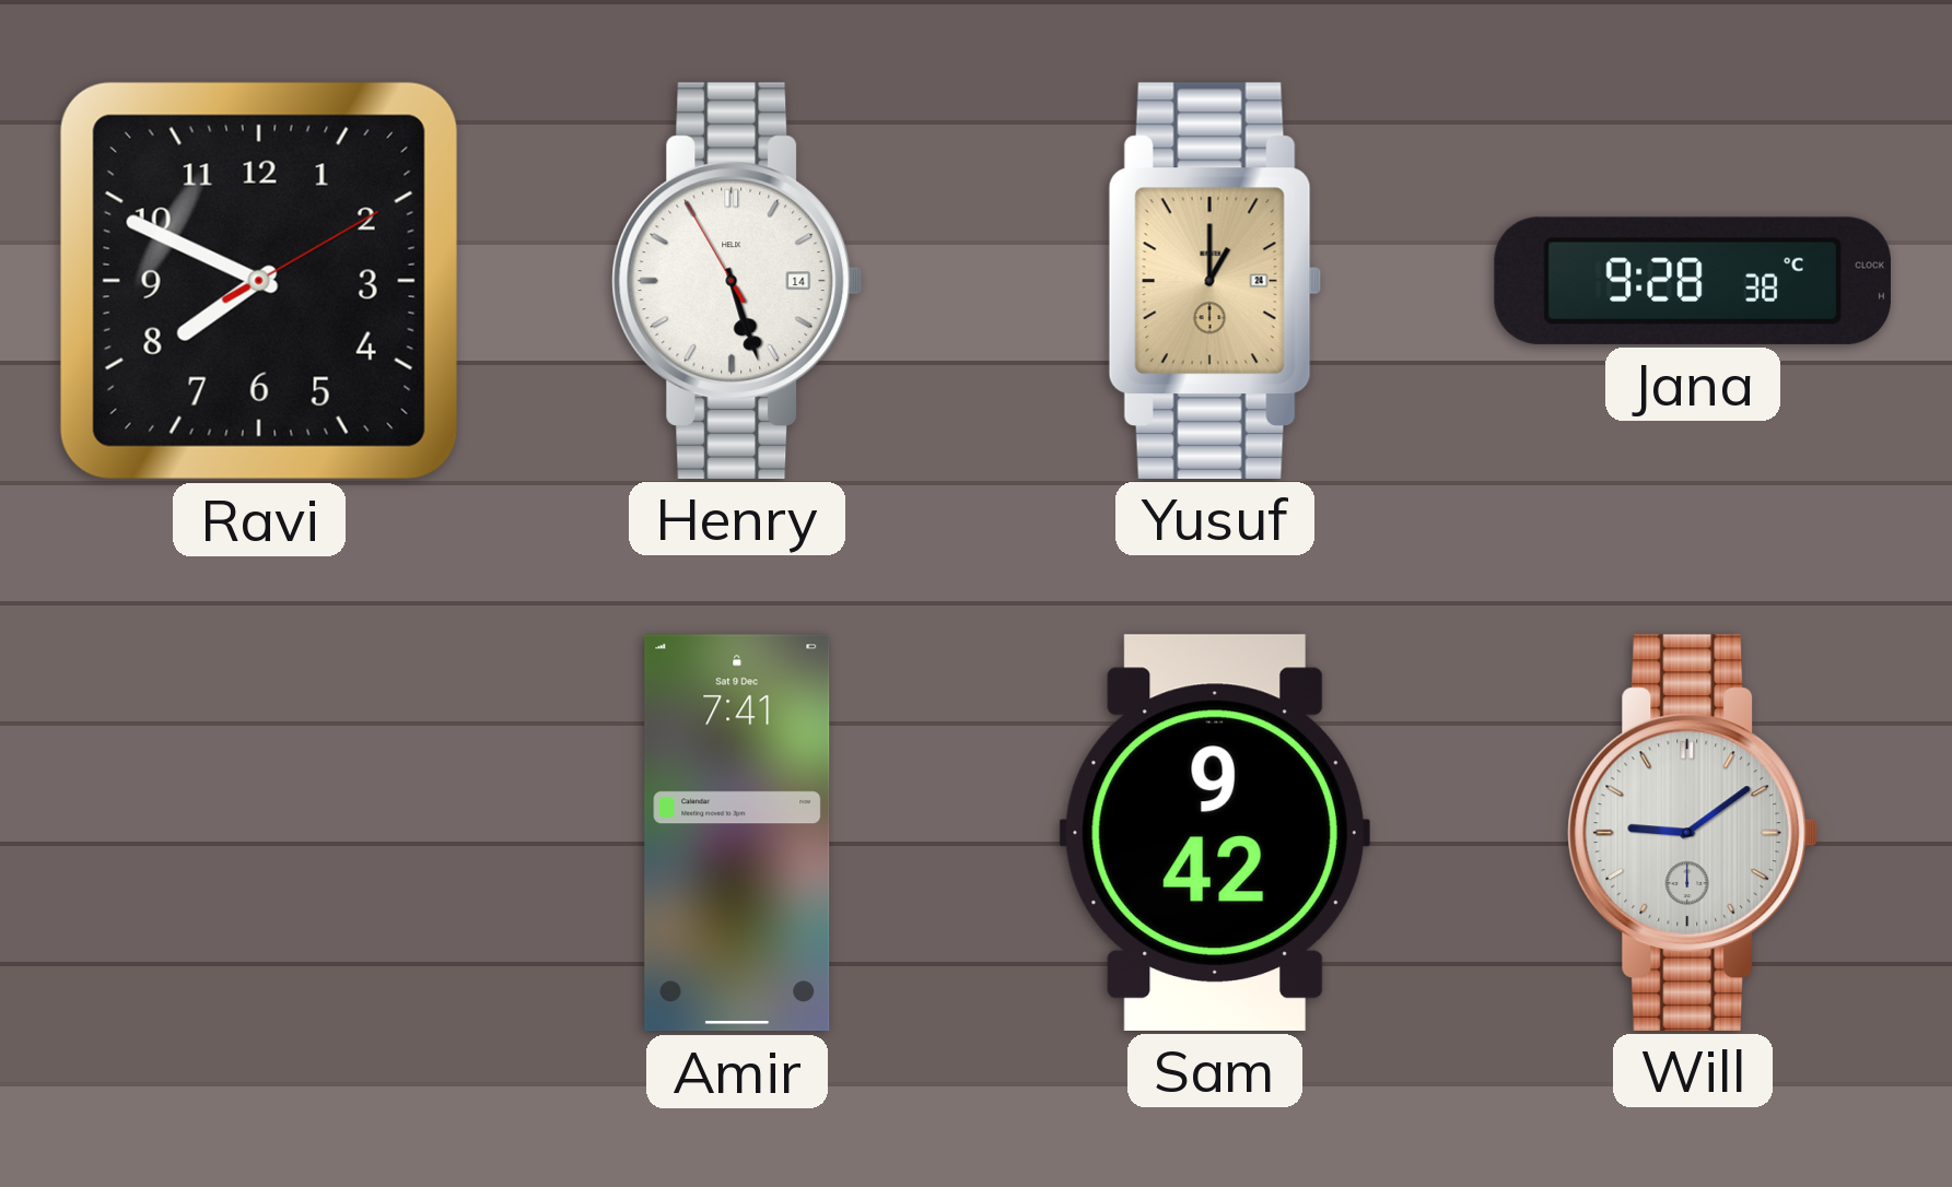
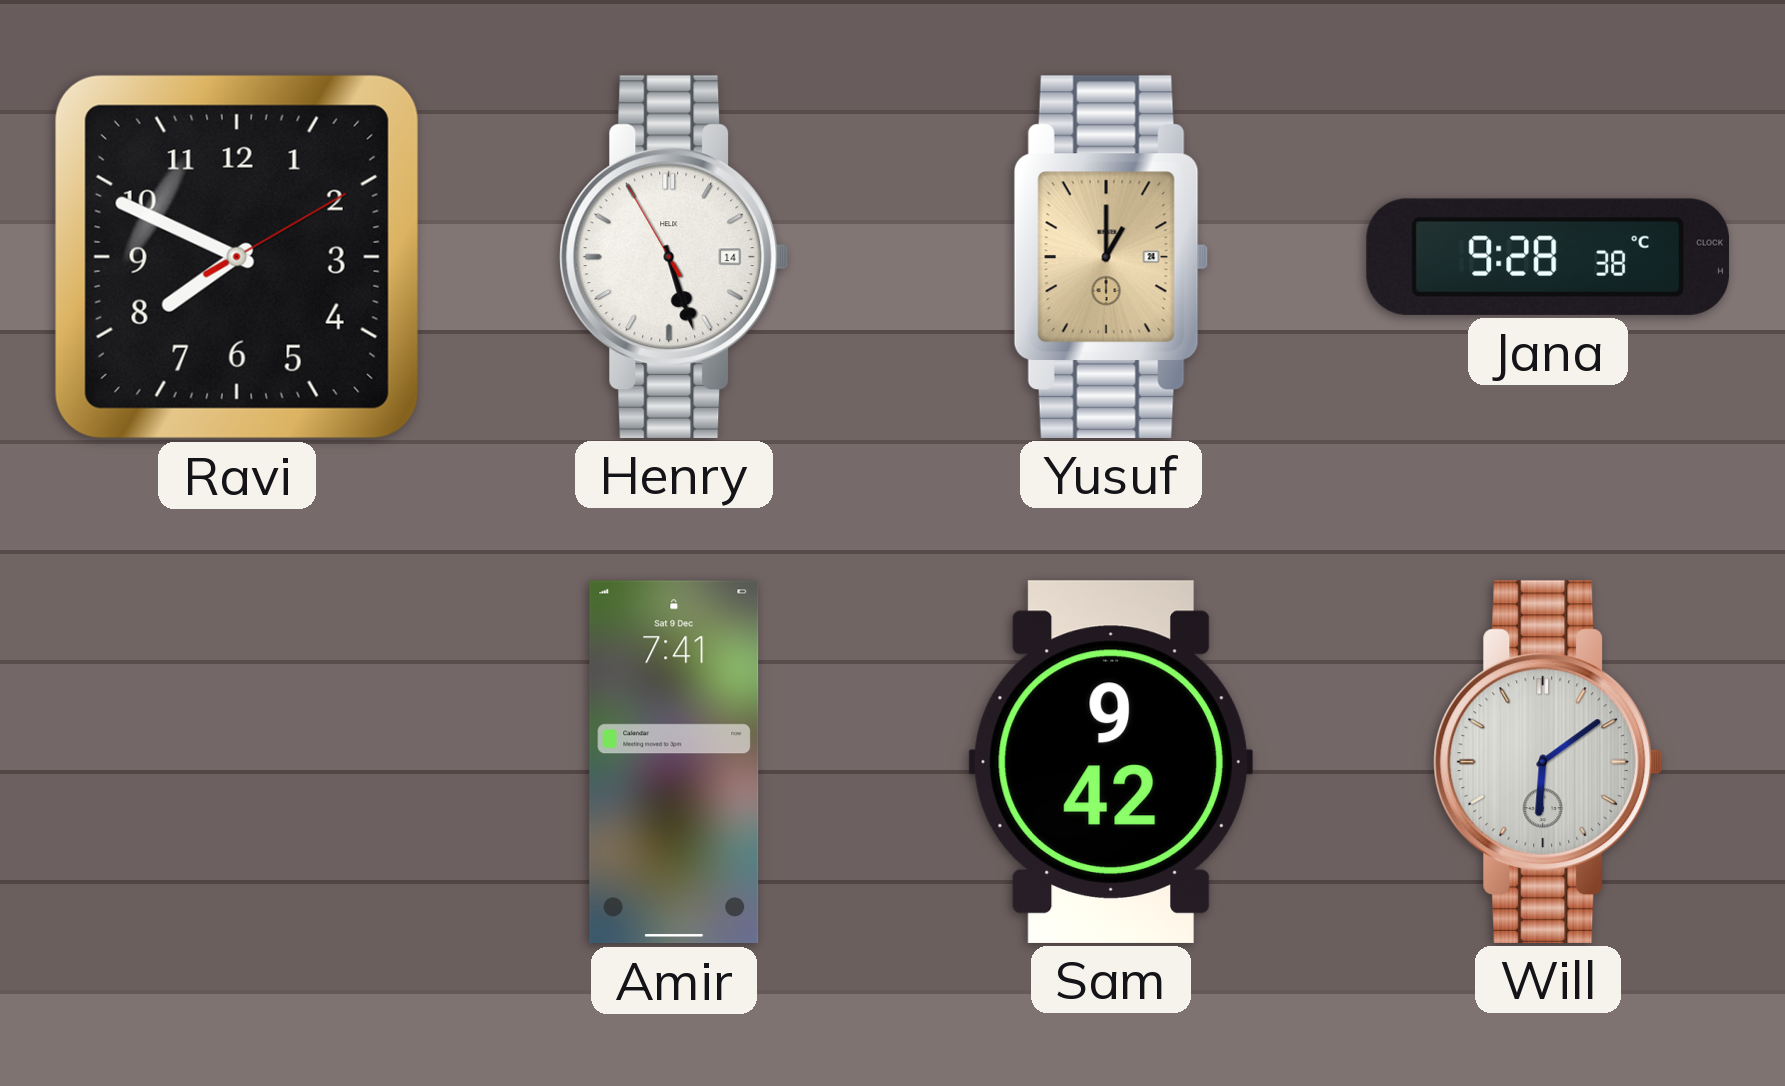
Will: 9:09 -> 6:09
